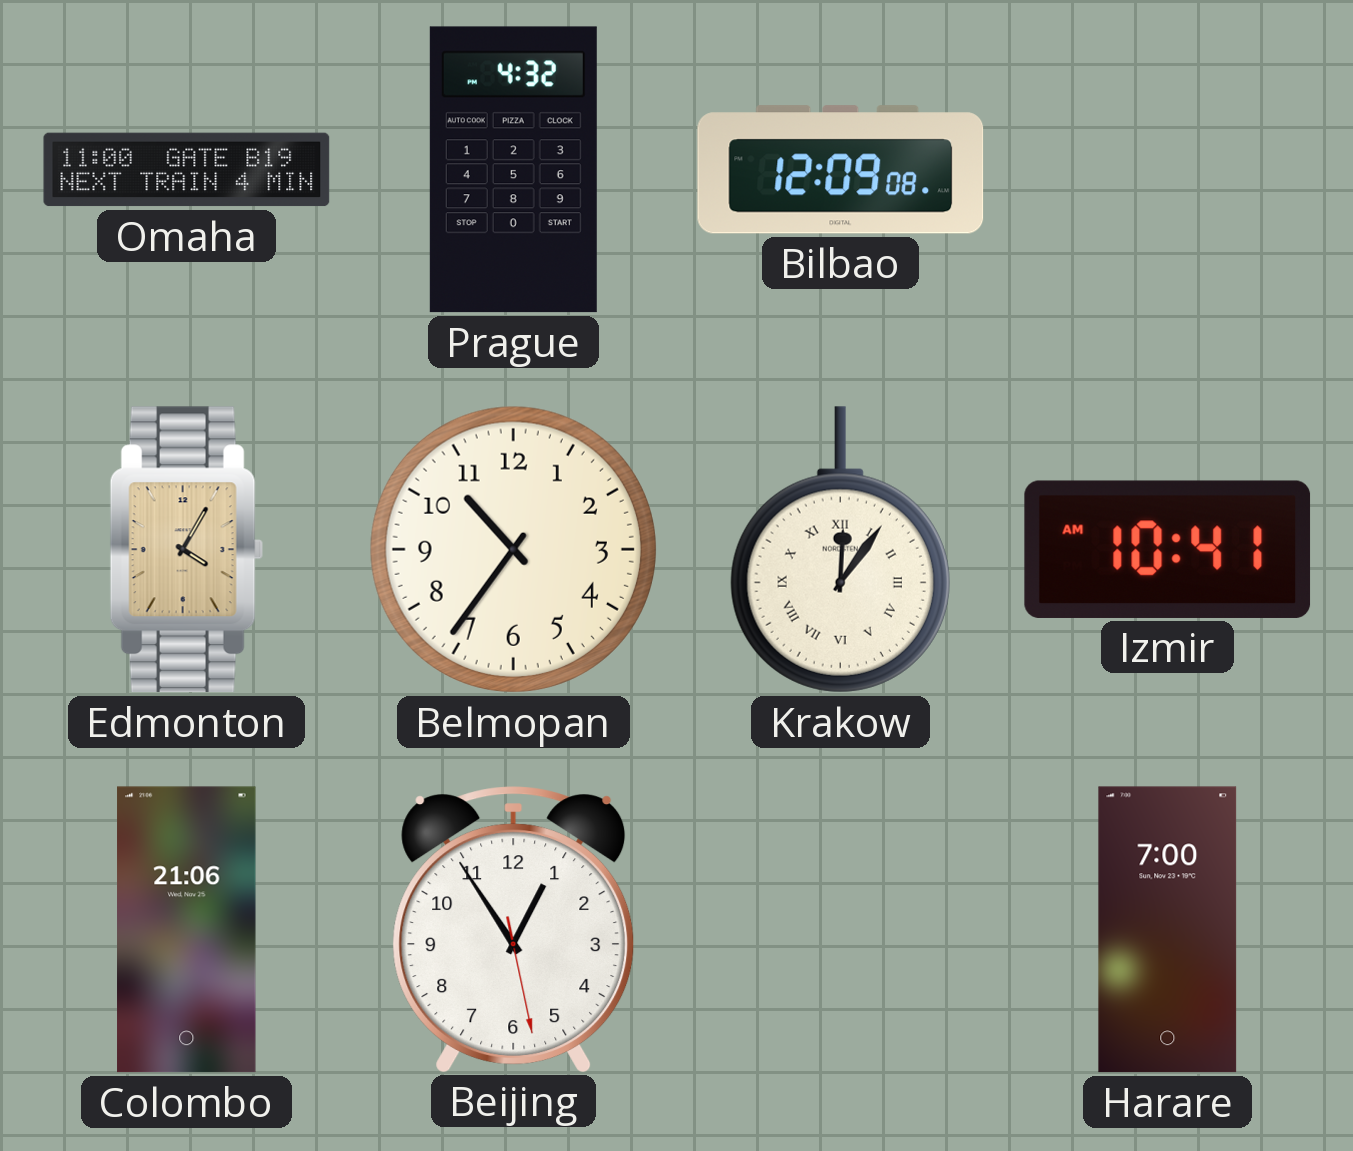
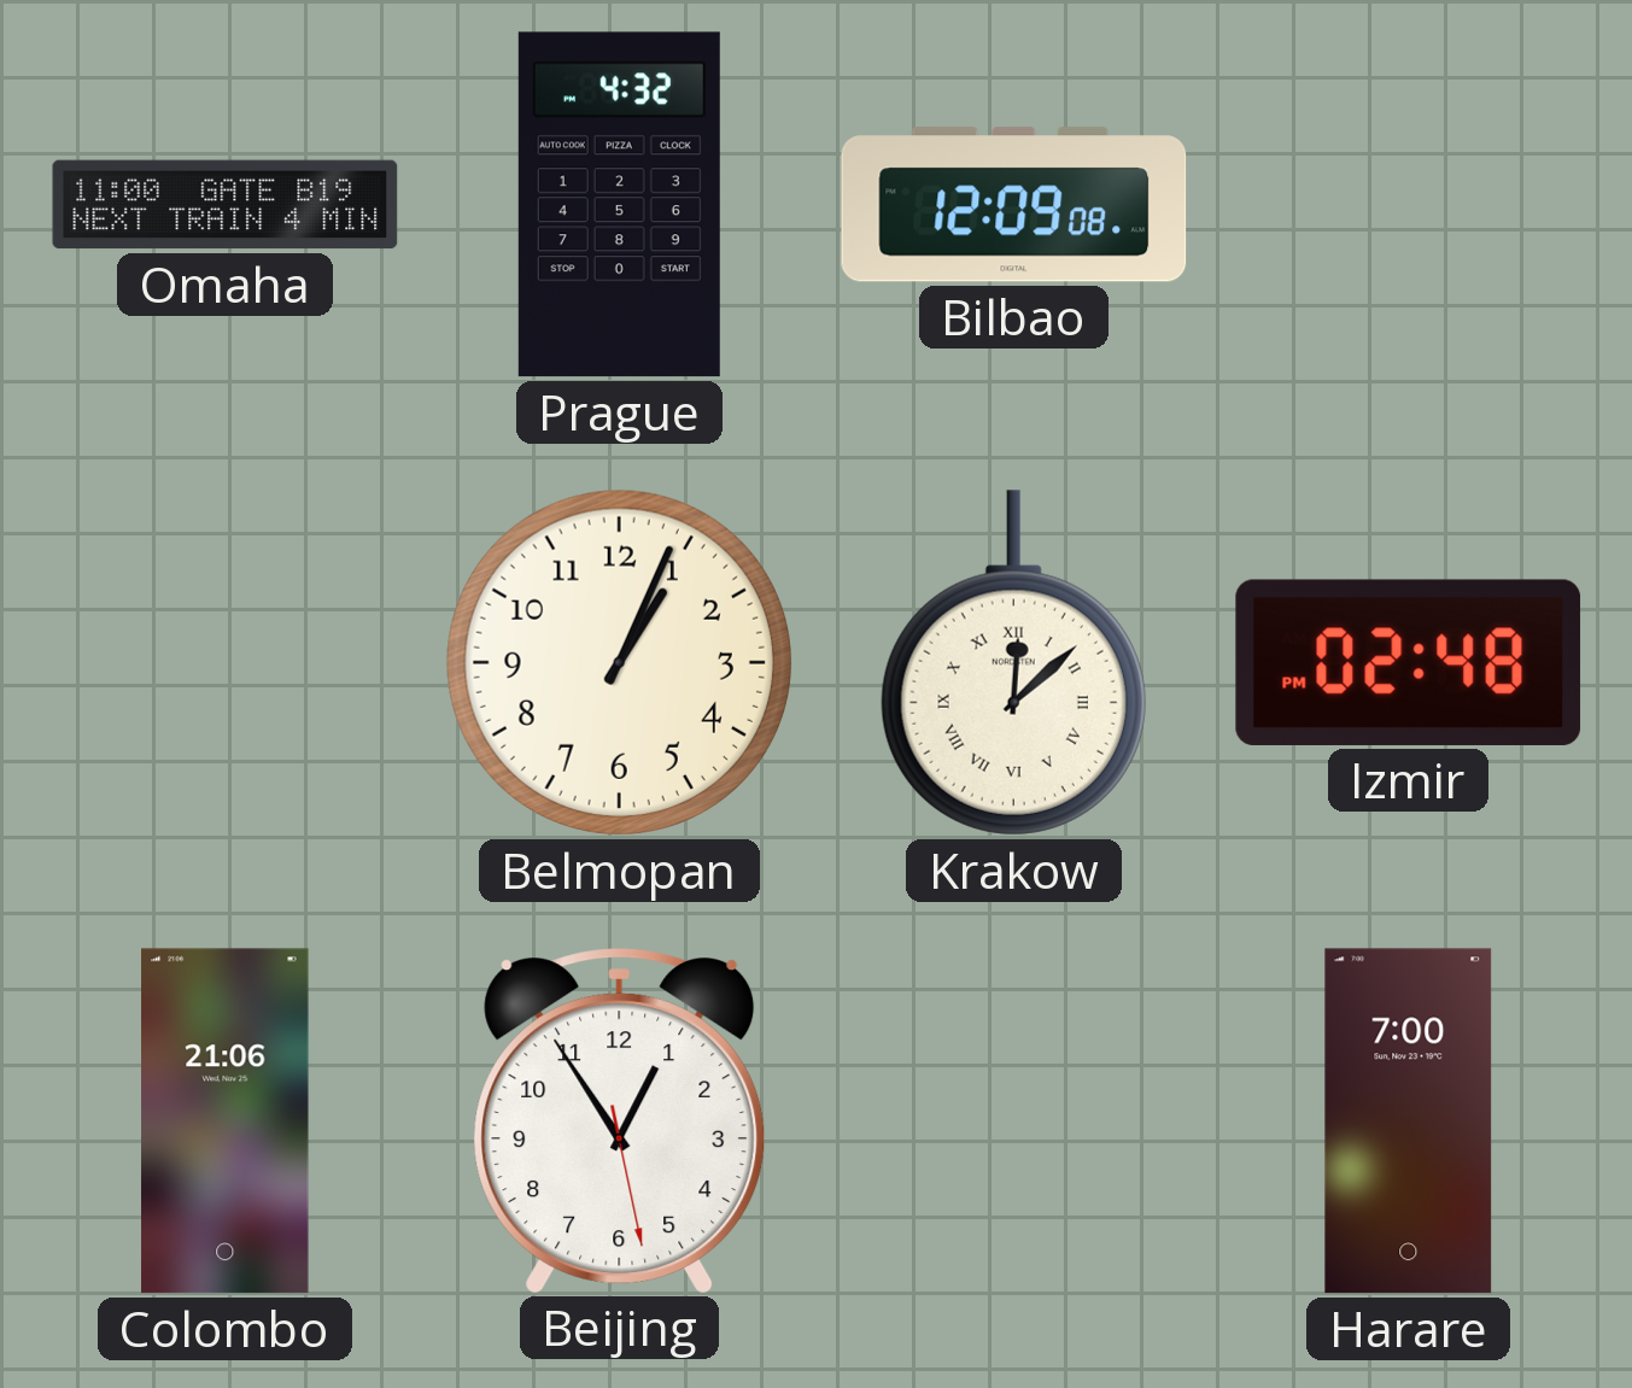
Edmonton: 4:05 -> none
Belmopan: 10:36 -> 1:04
Krakow: 12:06 -> 12:08
Izmir: 10:41 -> 02:48
